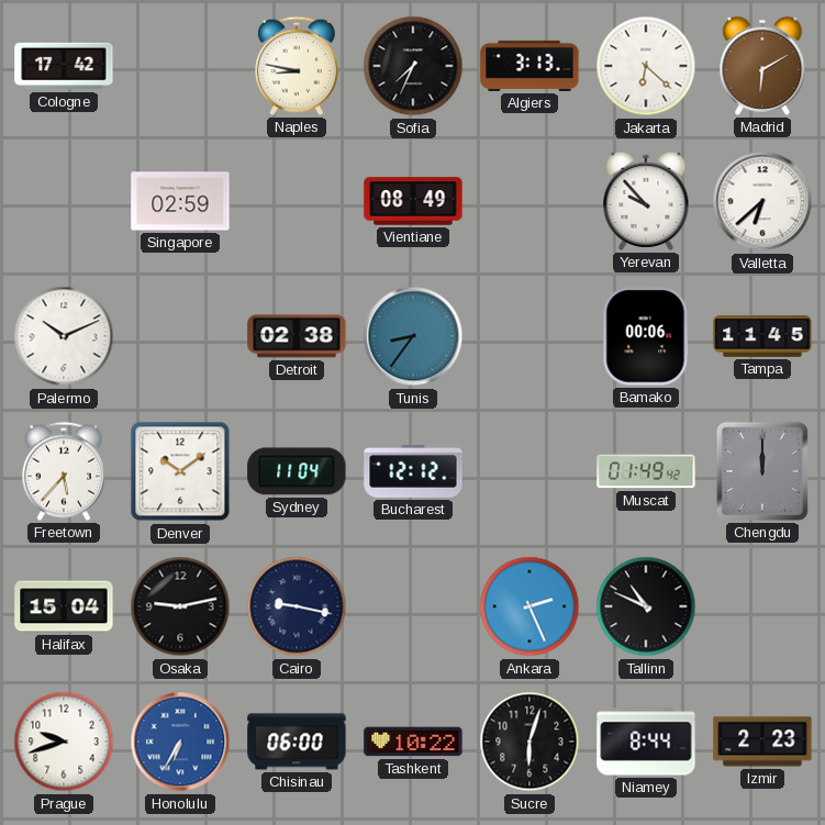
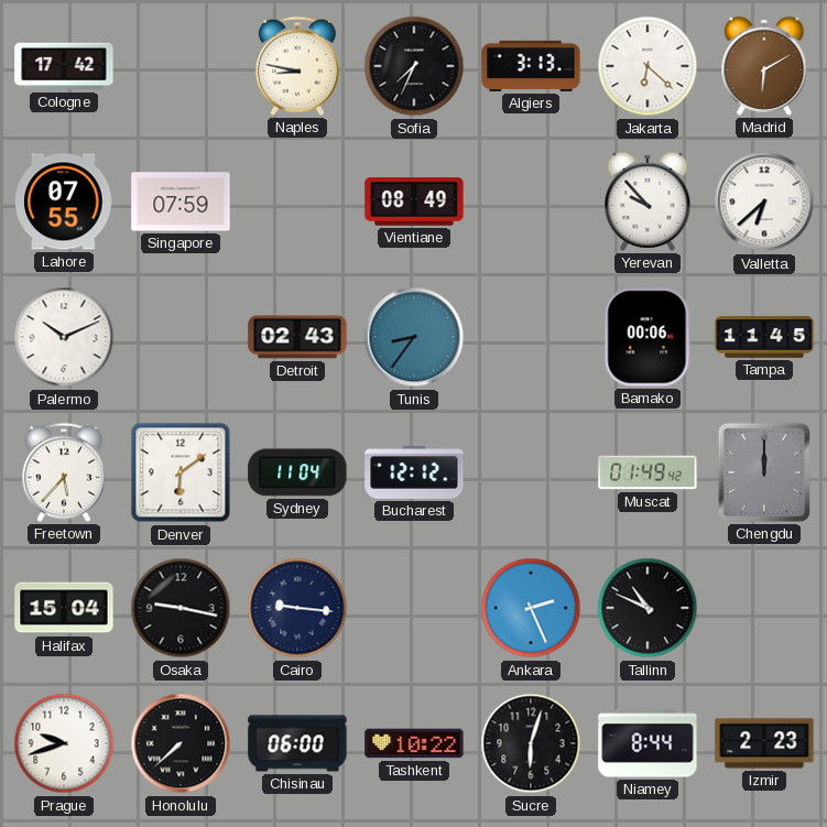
Lahore: none -> 07:55
Singapore: 02:59 -> 07:59
Detroit: 02:38 -> 02:43
Denver: 10:09 -> 6:09
Osaka: 9:13 -> 9:17
Cairo: 9:17 -> 9:16
Honolulu: 6:35 -> 7:38
Honolulu dial: blue -> black
